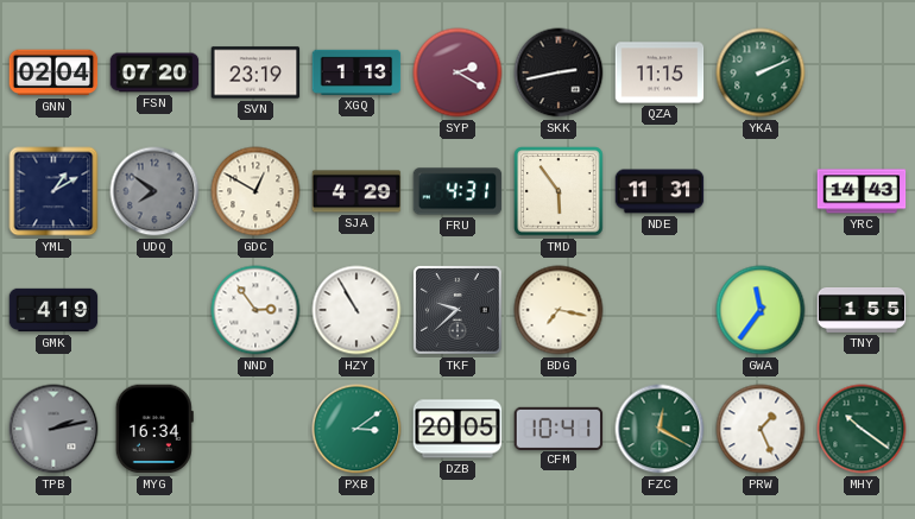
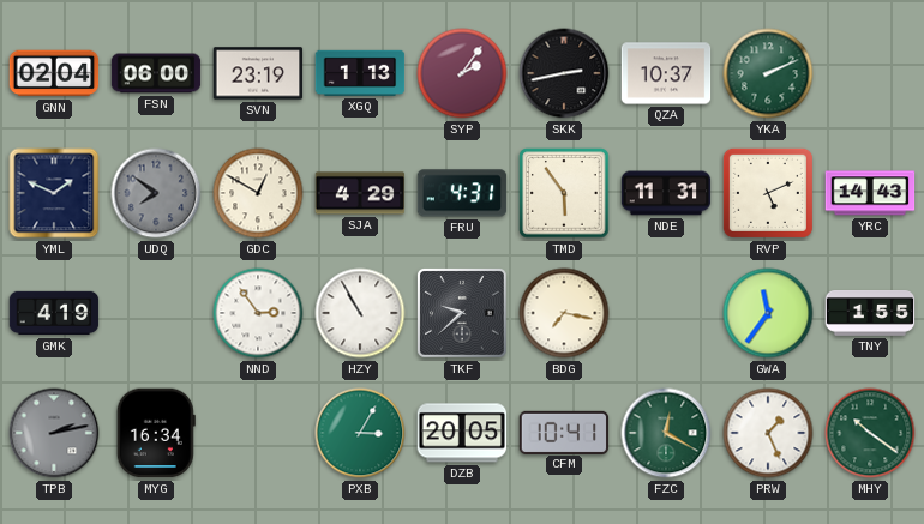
FSN: 07:20 -> 06:00
SYP: 2:20 -> 2:06
QZA: 11:15 -> 10:37
YML: 1:10 -> 1:49
RVP: none -> 5:11
PXB: 3:09 -> 3:05
